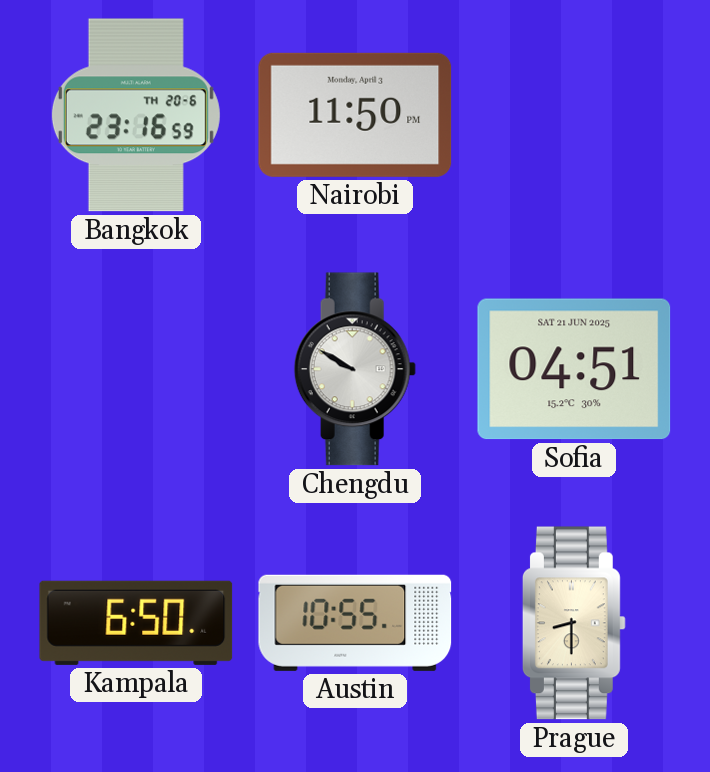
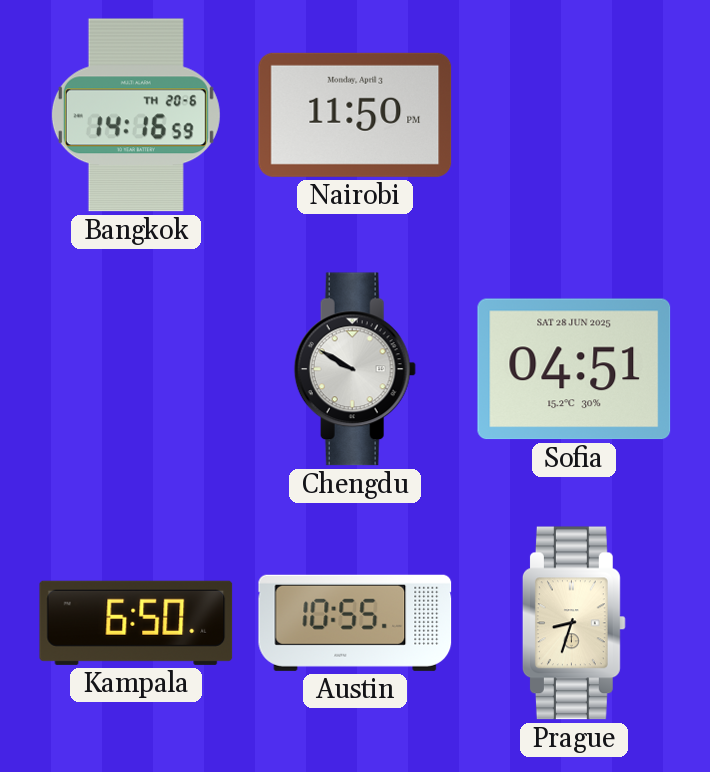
Bangkok: 23:16 -> 14:16
Sofia date: SAT 21 JUN 2025 -> SAT 28 JUN 2025
Prague: 8:30 -> 8:33
